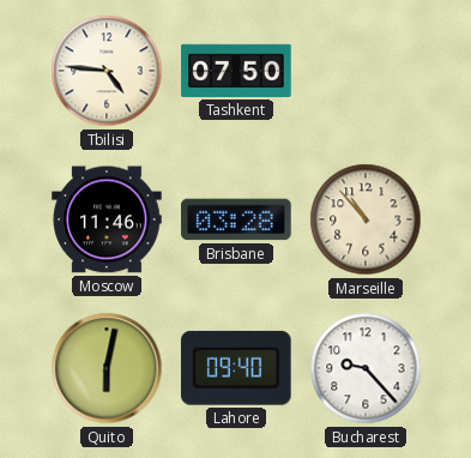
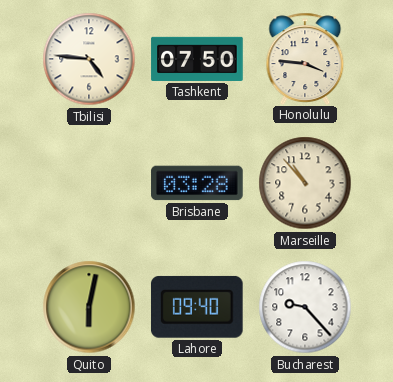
Honolulu: none -> 3:46
Moscow: 11:46 -> none
